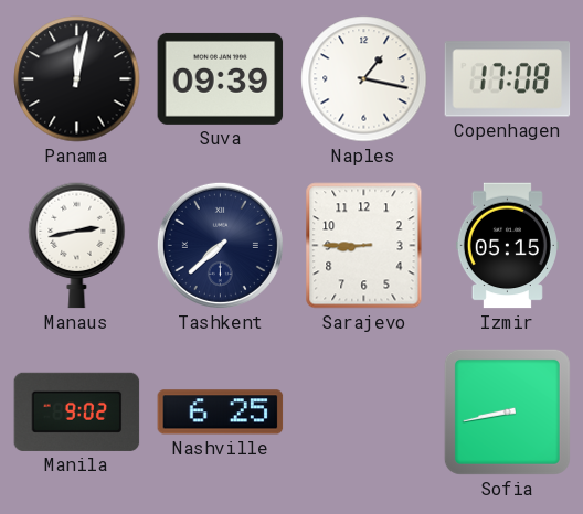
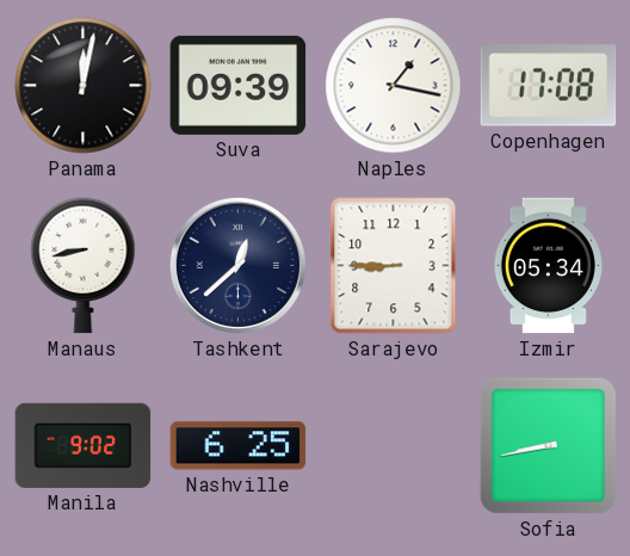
Manaus: 2:43 -> 8:43
Tashkent: 7:38 -> 12:38
Izmir: 05:15 -> 05:34
